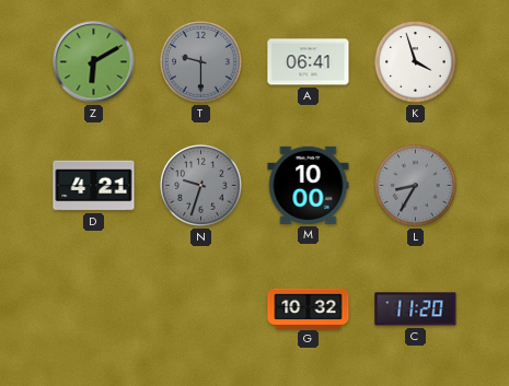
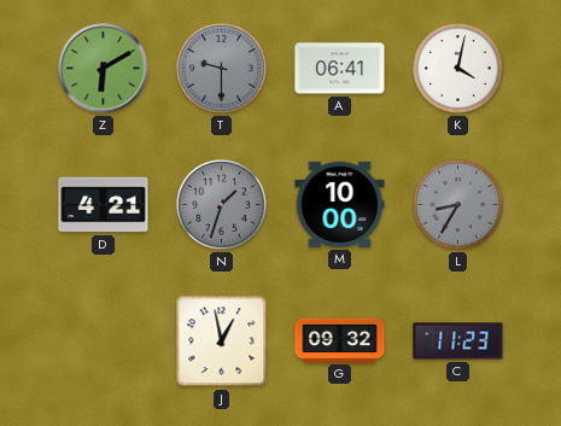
K: 3:57 -> 4:02
N: 9:33 -> 1:33
J: none -> 12:58
G: 10:32 -> 09:32
C: 11:20 -> 11:23
